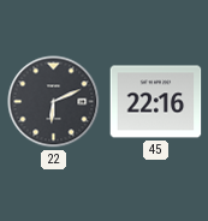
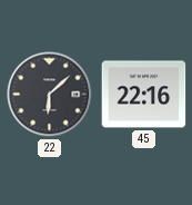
22: 6:11 -> 6:08
